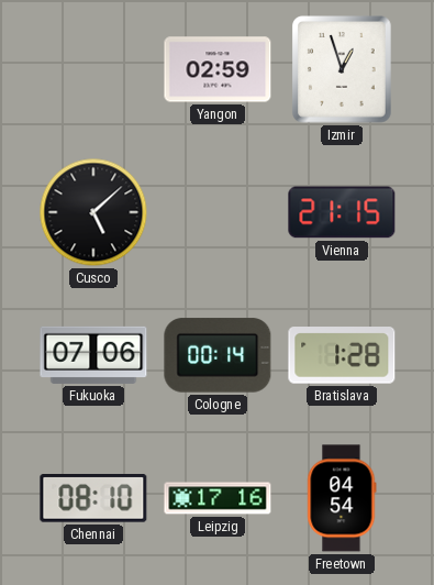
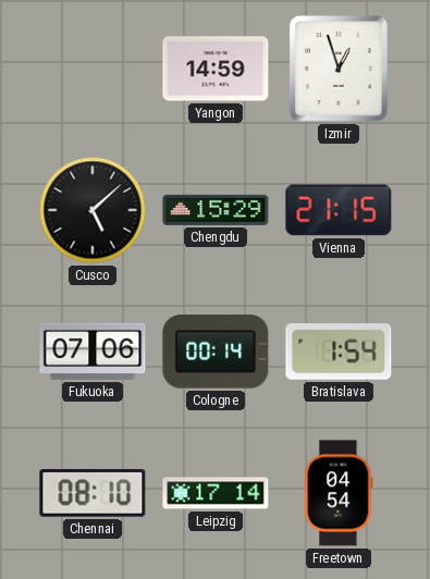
Yangon: 02:59 -> 14:59
Chengdu: none -> 15:29
Bratislava: 1:28 -> 1:54
Leipzig: 17:16 -> 17:14
